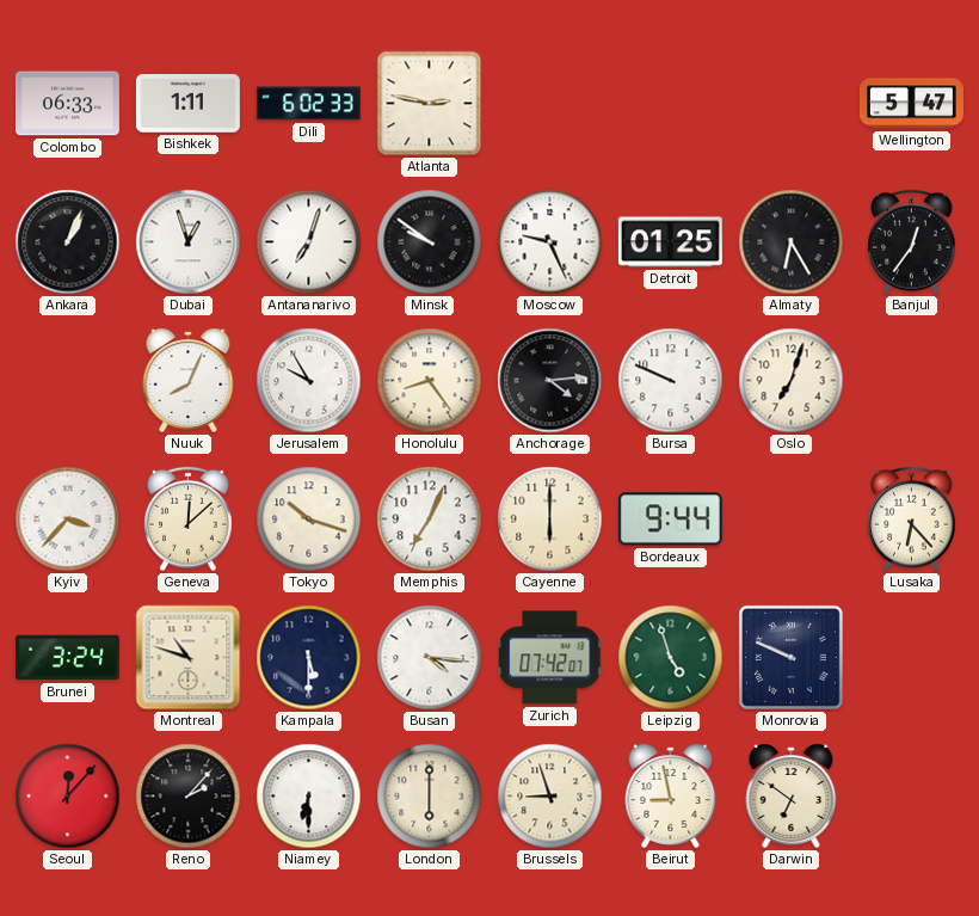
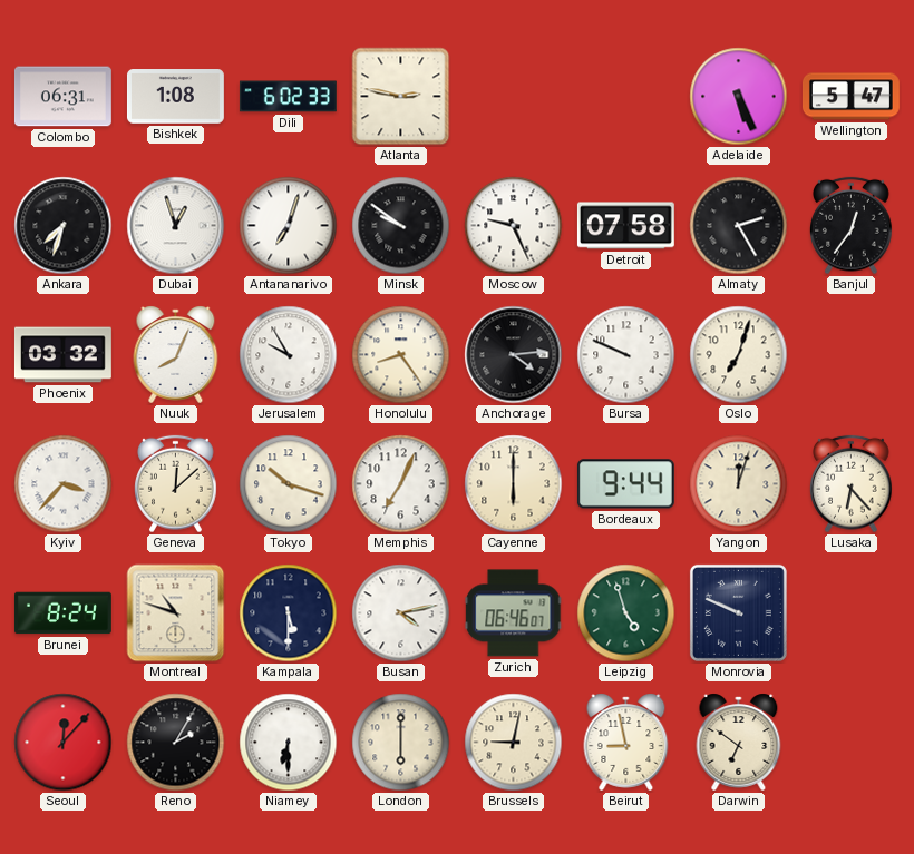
Colombo: 06:33 -> 06:31
Bishkek: 1:11 -> 1:08
Adelaide: none -> 5:26
Ankara: 1:04 -> 7:33
Detroit: 01:25 -> 07:58
Almaty: 6:25 -> 2:25
Phoenix: none -> 03:32
Yangon: none -> 12:03
Brunei: 3:24 -> 8:24
Busan: 4:16 -> 4:13
Zurich: 07:42 -> 06:46
Reno: 2:07 -> 2:05
Brussels: 8:57 -> 9:02
